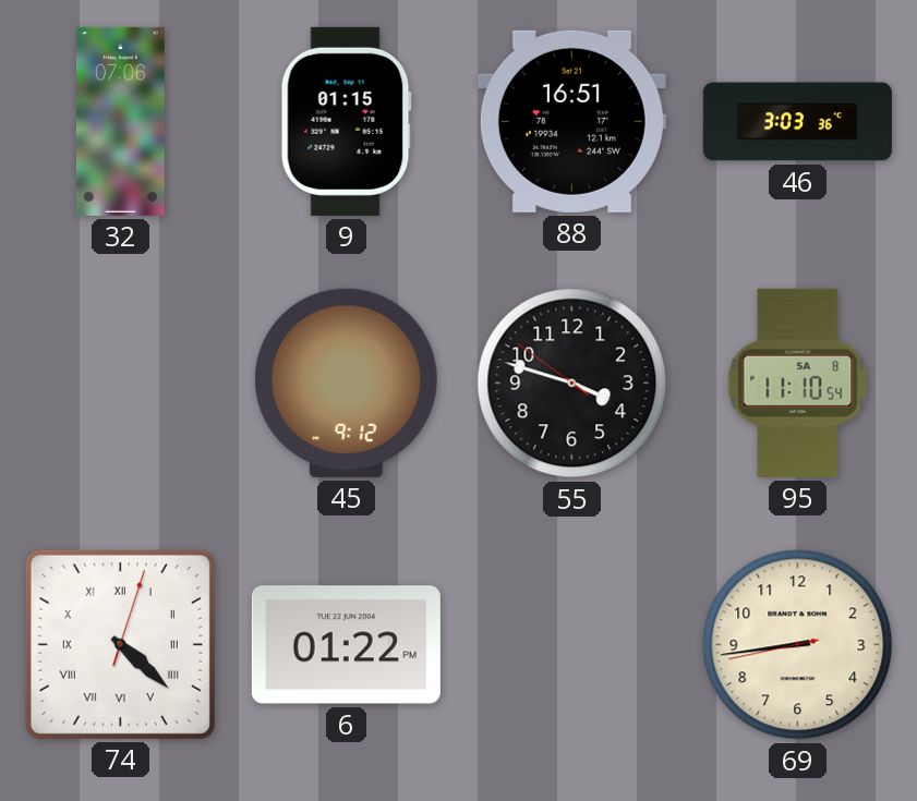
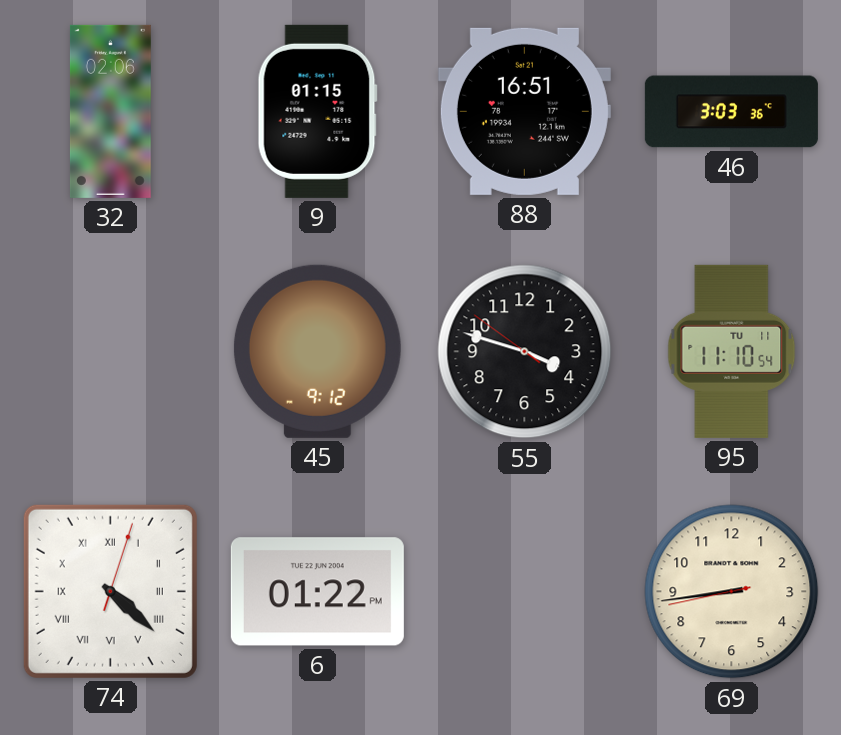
32: 07:06 -> 02:06
95 date: SA 8 -> TU 11
